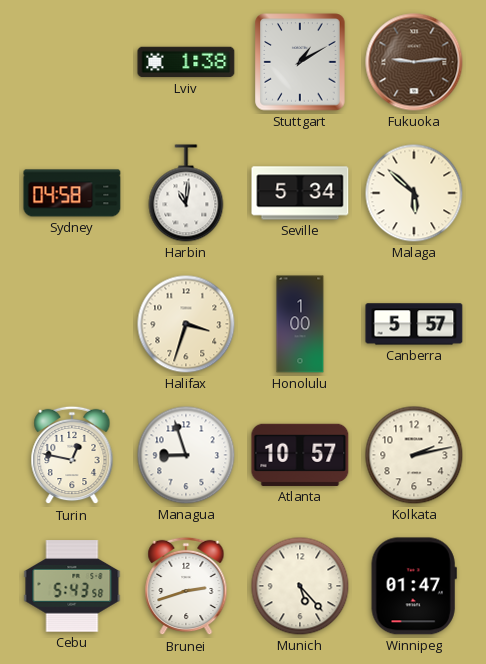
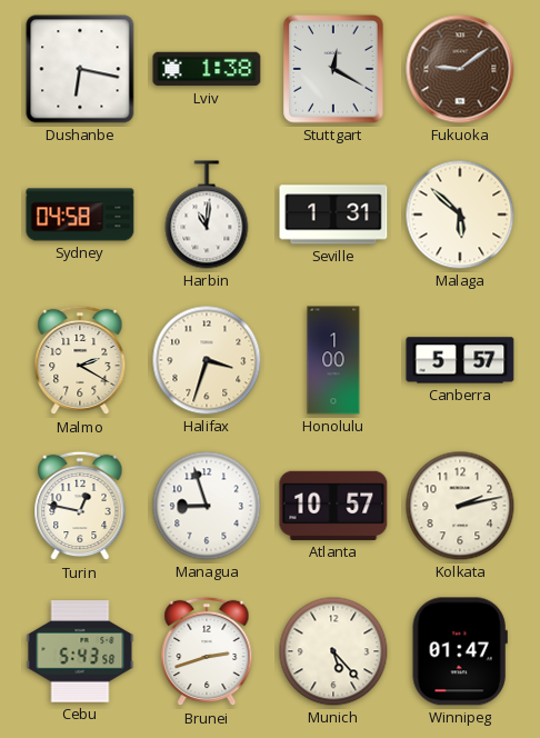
Dushanbe: none -> 6:17
Stuttgart: 1:10 -> 12:20
Fukuoka: 9:14 -> 9:09
Seville: 5:34 -> 1:31
Malmo: none -> 2:20
